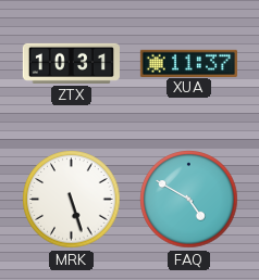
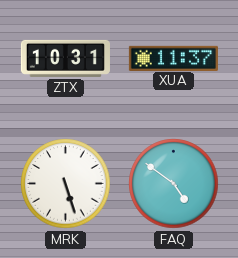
FAQ: 4:50 -> 4:51
